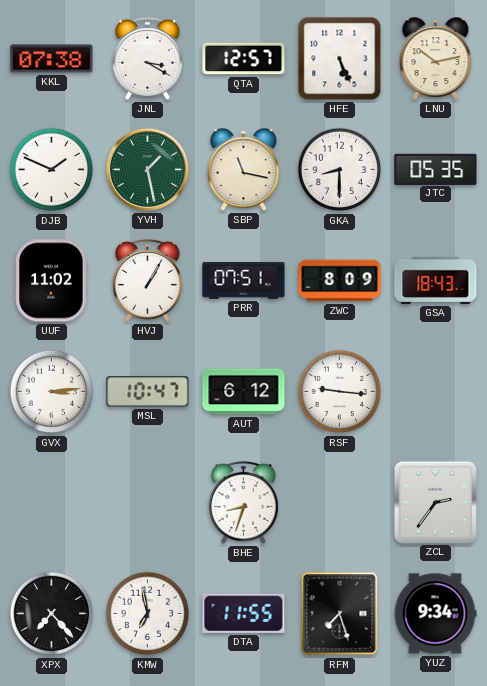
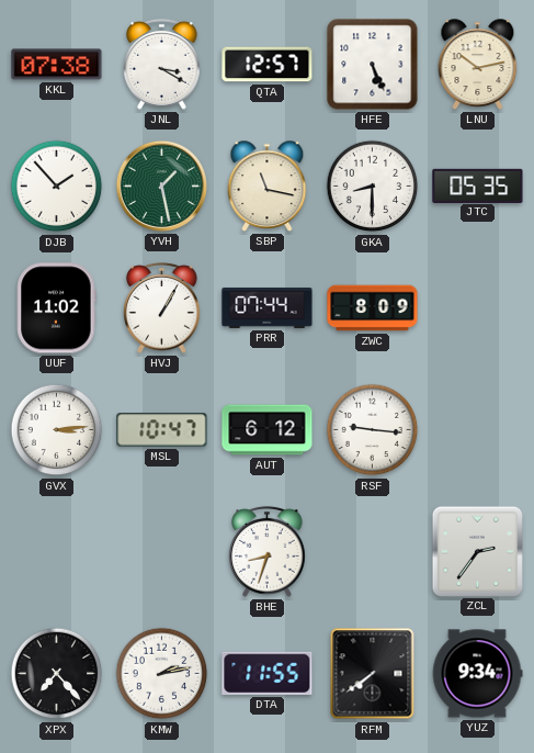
DJB: 1:49 -> 1:53
PRR: 07:51 -> 07:44
GSA: 18:43 -> none
KMW: 6:58 -> 2:13
RFM: 7:27 -> 7:39
